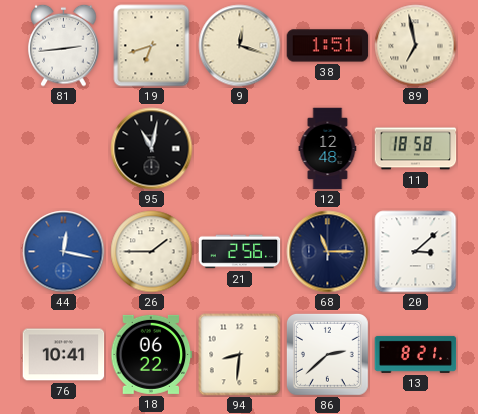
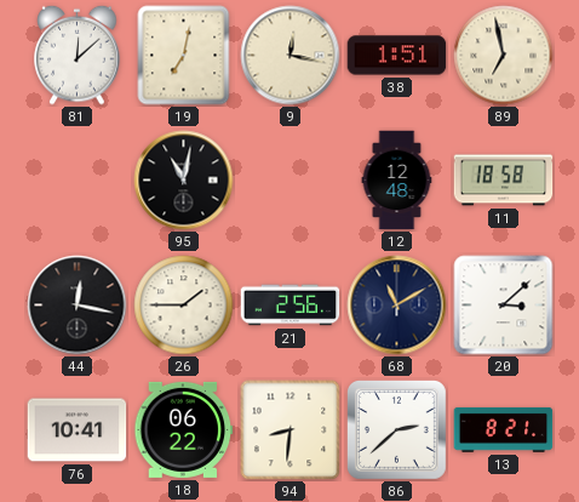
81: 2:44 -> 12:08
19: 6:42 -> 7:02
9: 12:18 -> 12:17
44 dial: blue -> black
68: 11:15 -> 11:10
